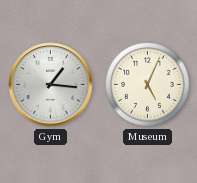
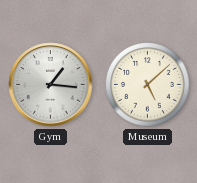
Museum: 5:04 -> 5:08
